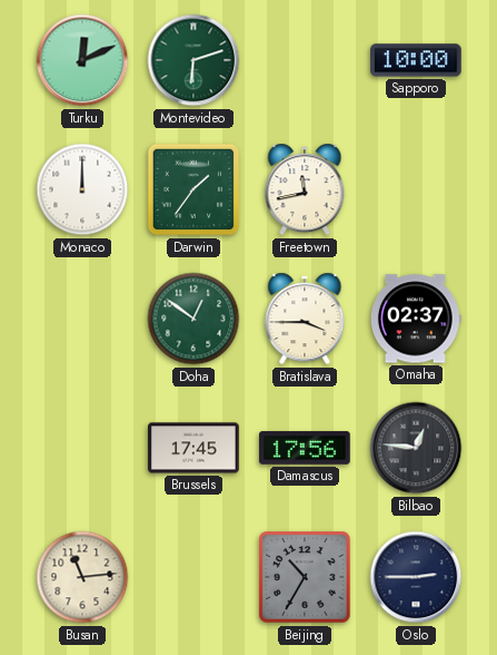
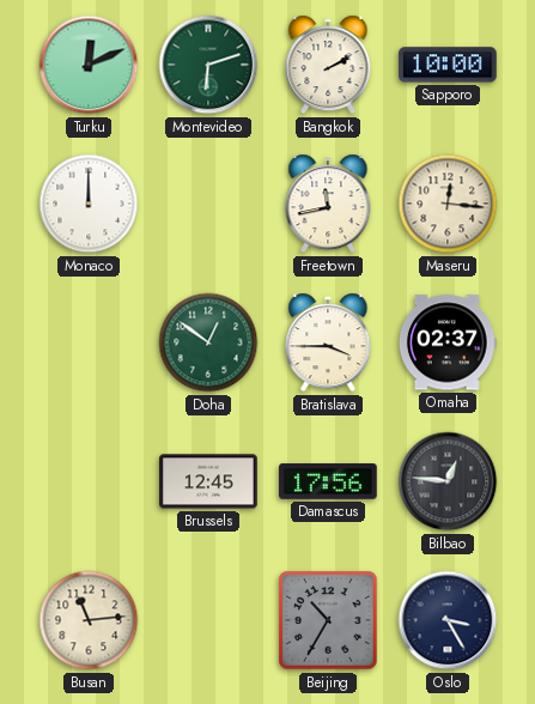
Bangkok: none -> 2:10
Darwin: 1:36 -> none
Maseru: none -> 12:16
Brussels: 17:45 -> 12:45
Oslo: 2:45 -> 3:25
